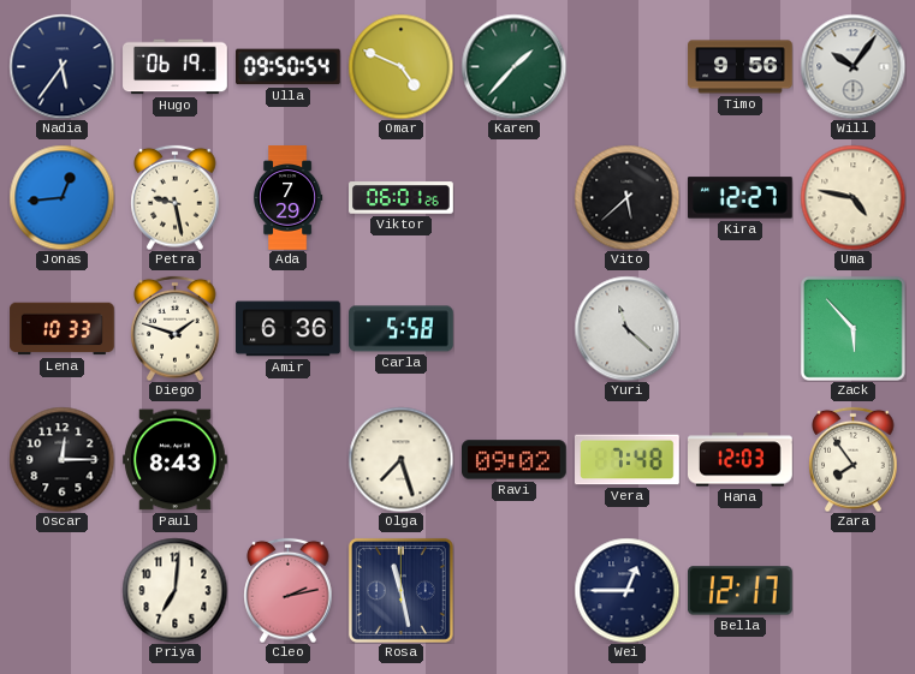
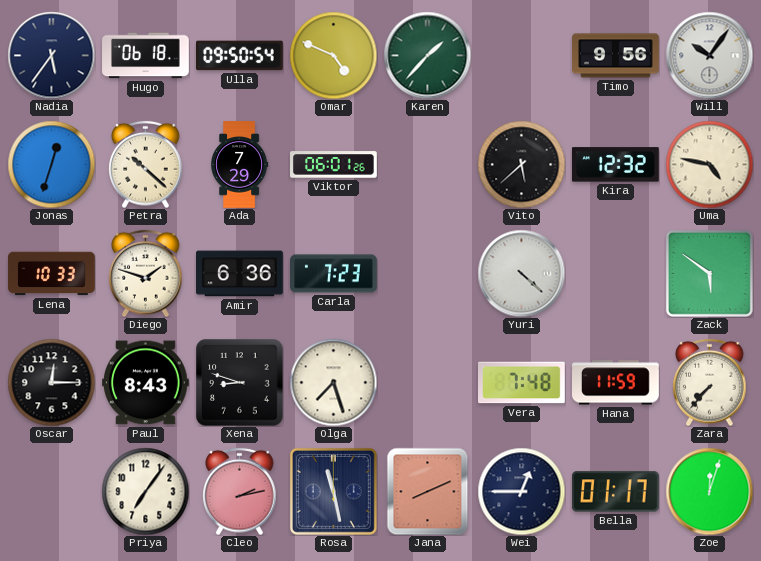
Hugo: 06:19 -> 06:18
Jonas: 12:44 -> 12:33
Petra: 9:28 -> 10:22
Kira: 12:27 -> 12:32
Carla: 5:58 -> 7:23
Yuri: 11:22 -> 4:22
Zack: 5:53 -> 5:51
Xena: none -> 8:48
Ravi: 09:02 -> none
Hana: 12:03 -> 11:59
Zara: 7:54 -> 7:37
Priya: 7:01 -> 7:06
Jana: none -> 8:11
Bella: 12:17 -> 01:17
Zoe: none -> 12:03
